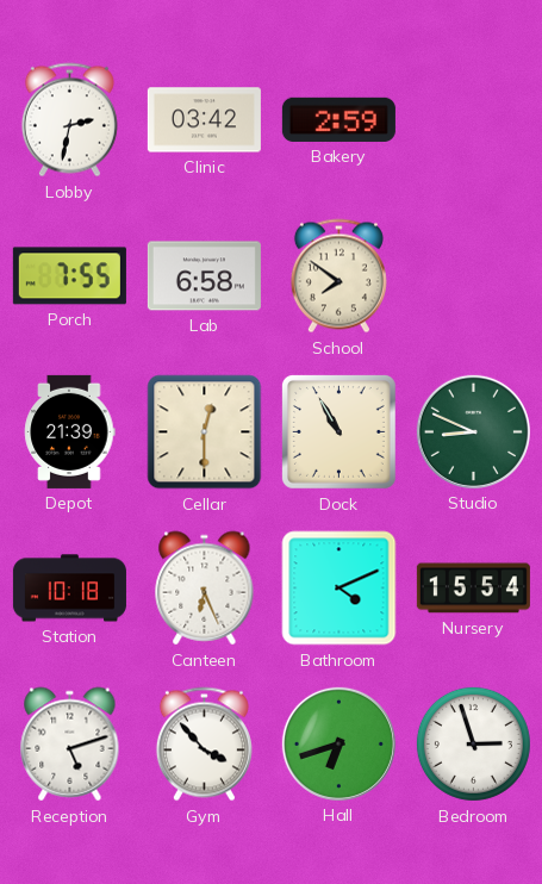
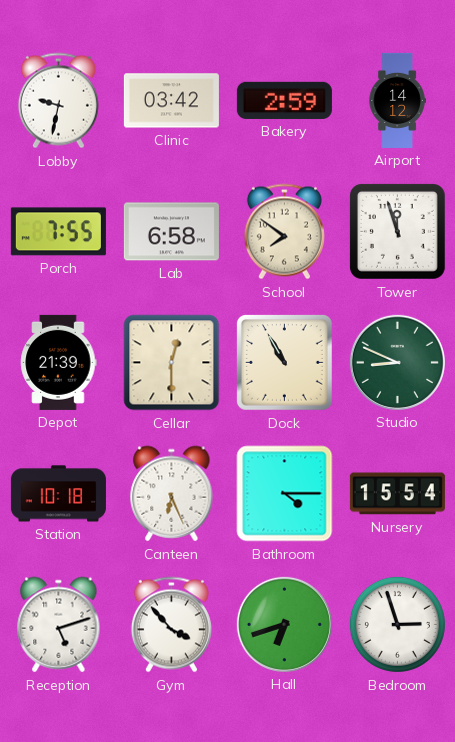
Lobby: 2:32 -> 9:32
Airport: none -> 14:12
Tower: none -> 11:57
Bathroom: 4:11 -> 4:15
